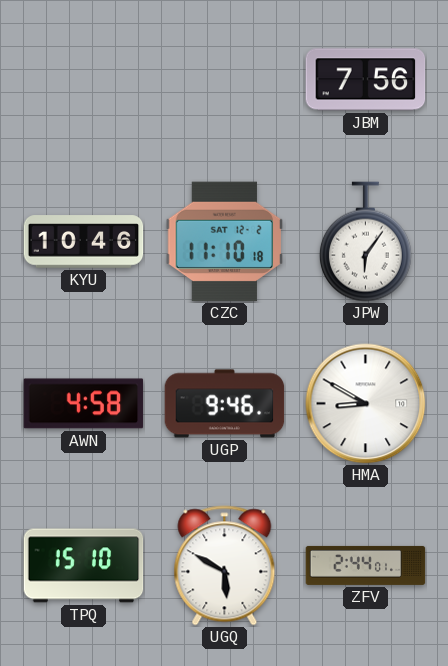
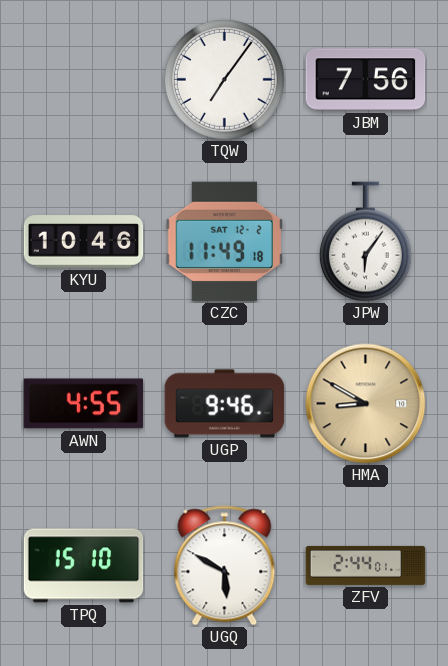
TQW: none -> 7:06
CZC: 11:10 -> 11:49
AWN: 4:58 -> 4:55
HMA dial: white -> champagne
